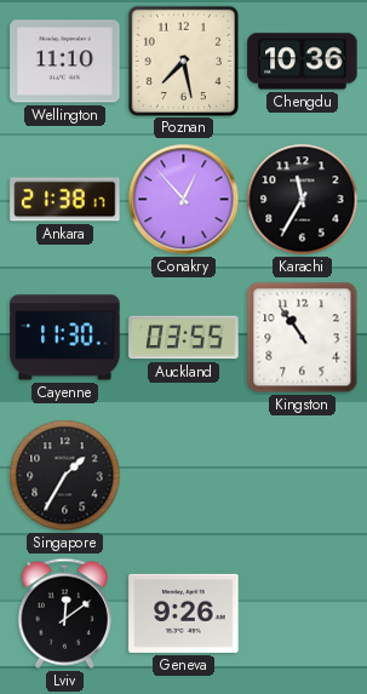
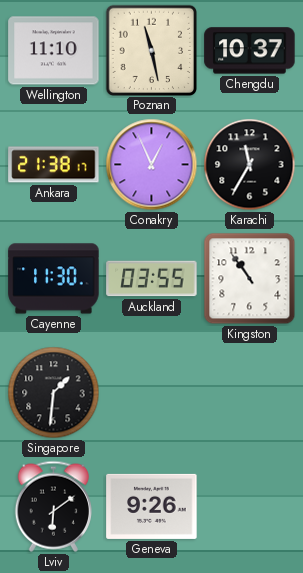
Poznan: 7:28 -> 11:28
Chengdu: 10:36 -> 10:37
Conakry: 12:53 -> 12:56
Singapore: 1:35 -> 1:31
Lviv: 12:09 -> 6:09
